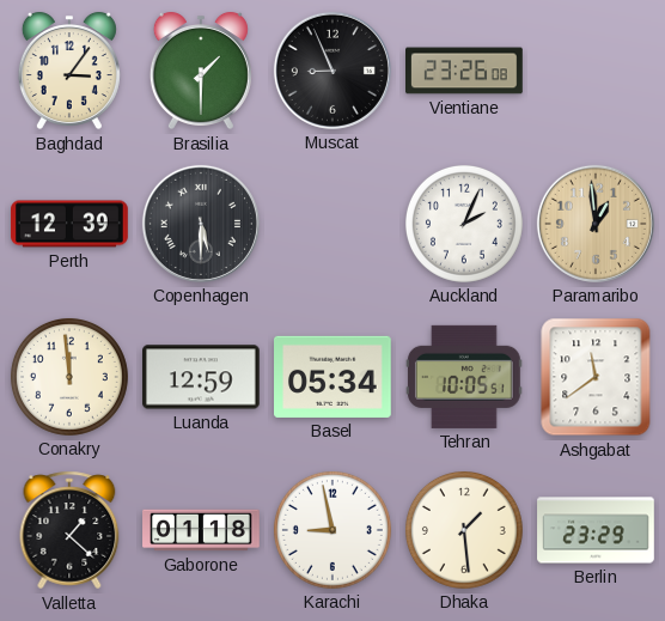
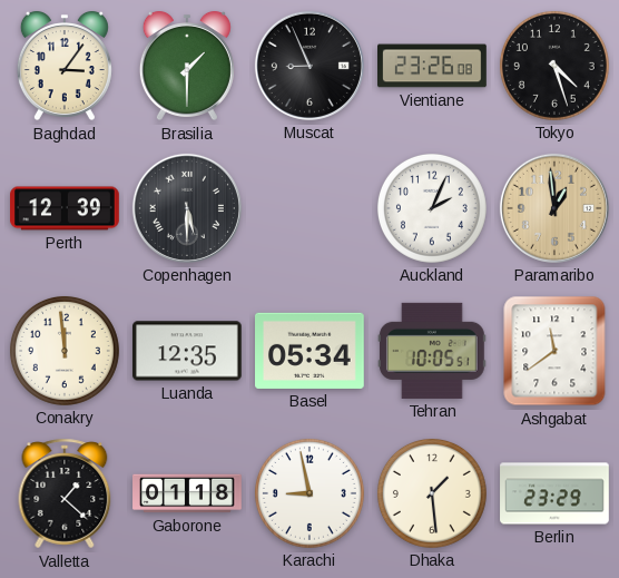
Tokyo: none -> 4:27
Luanda: 12:59 -> 12:35
